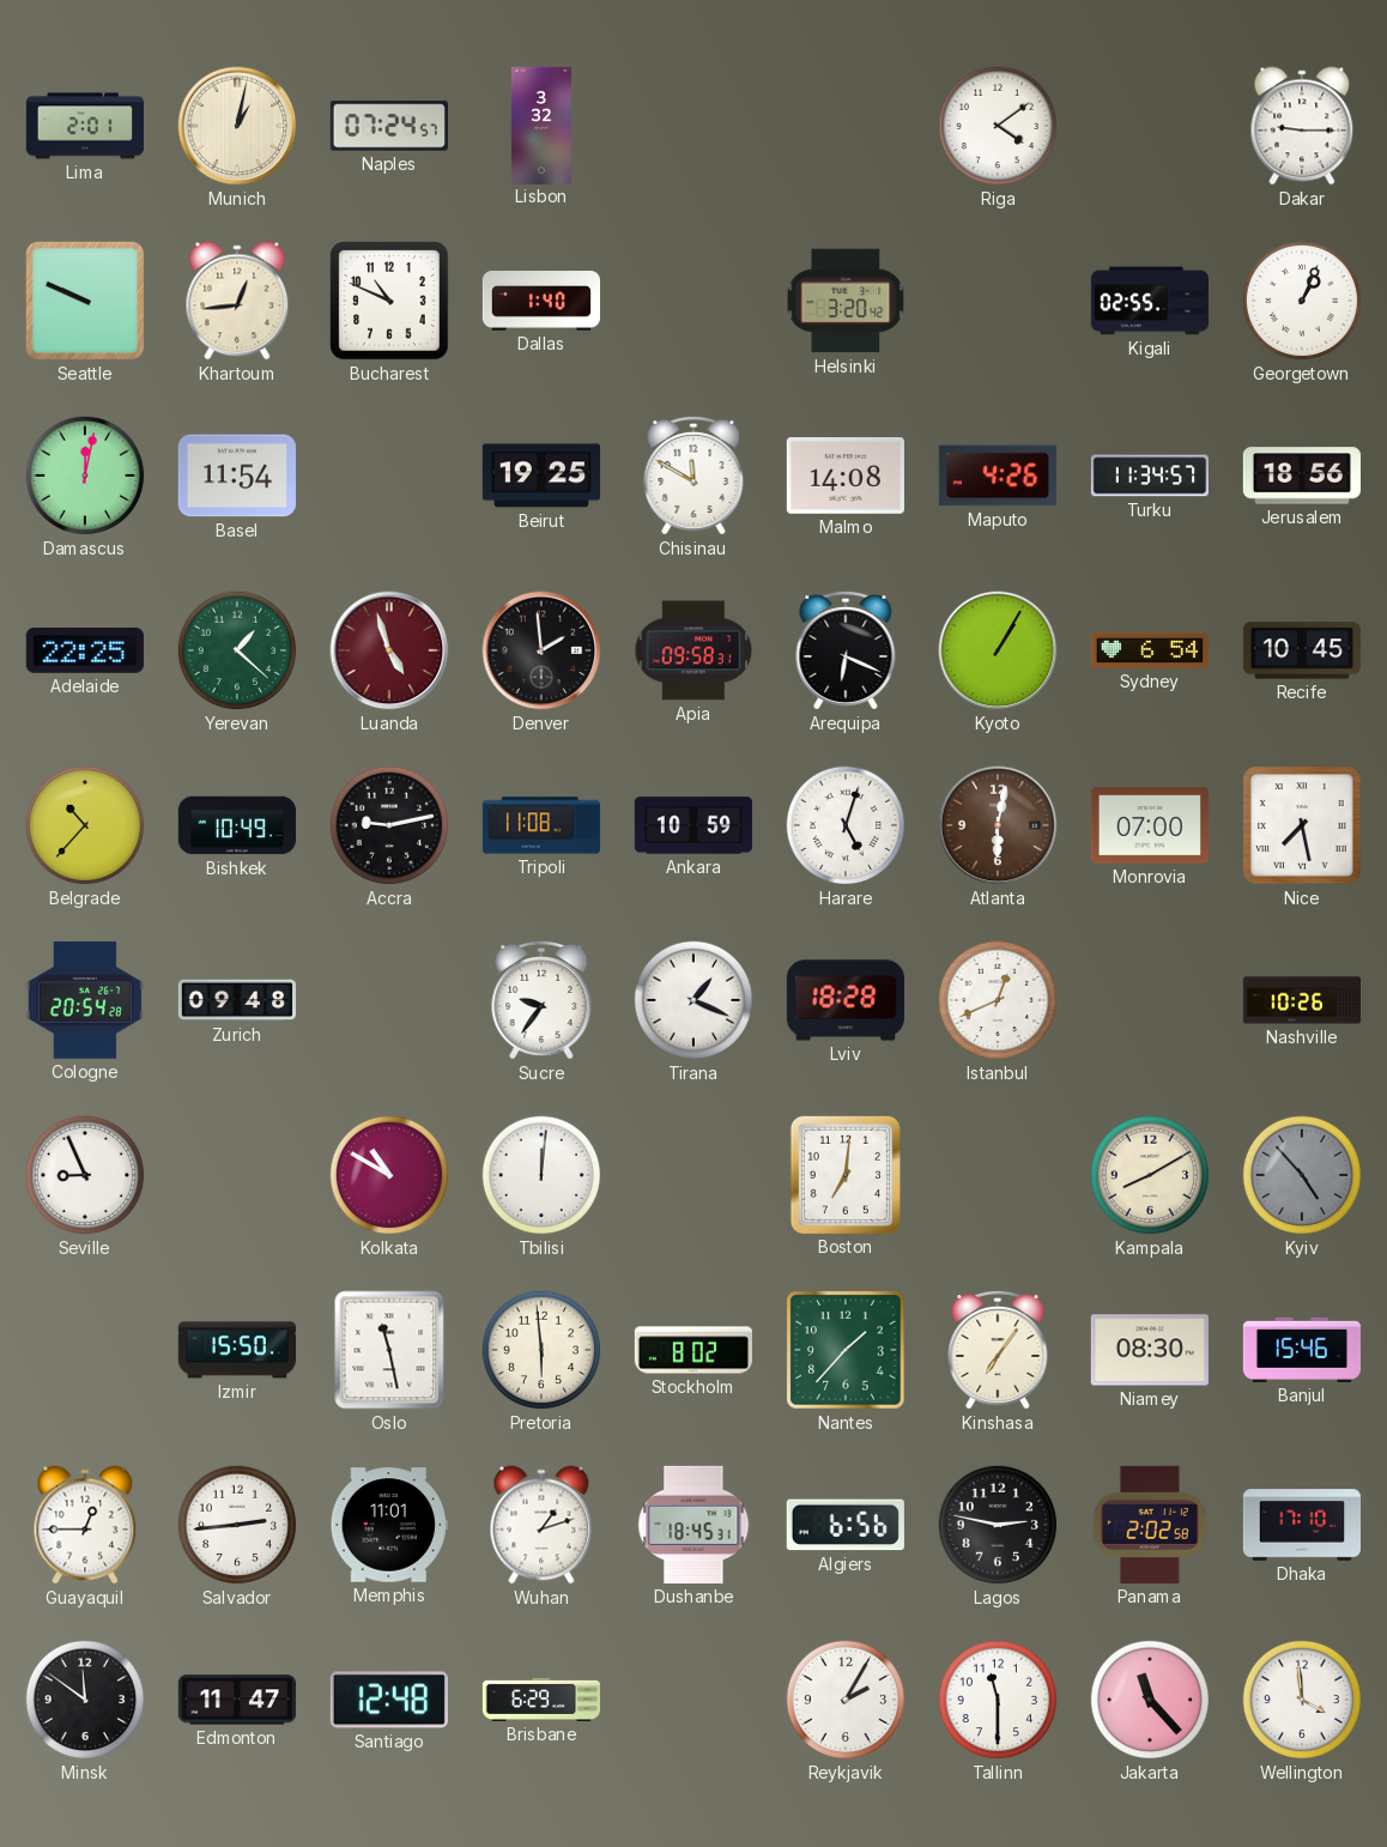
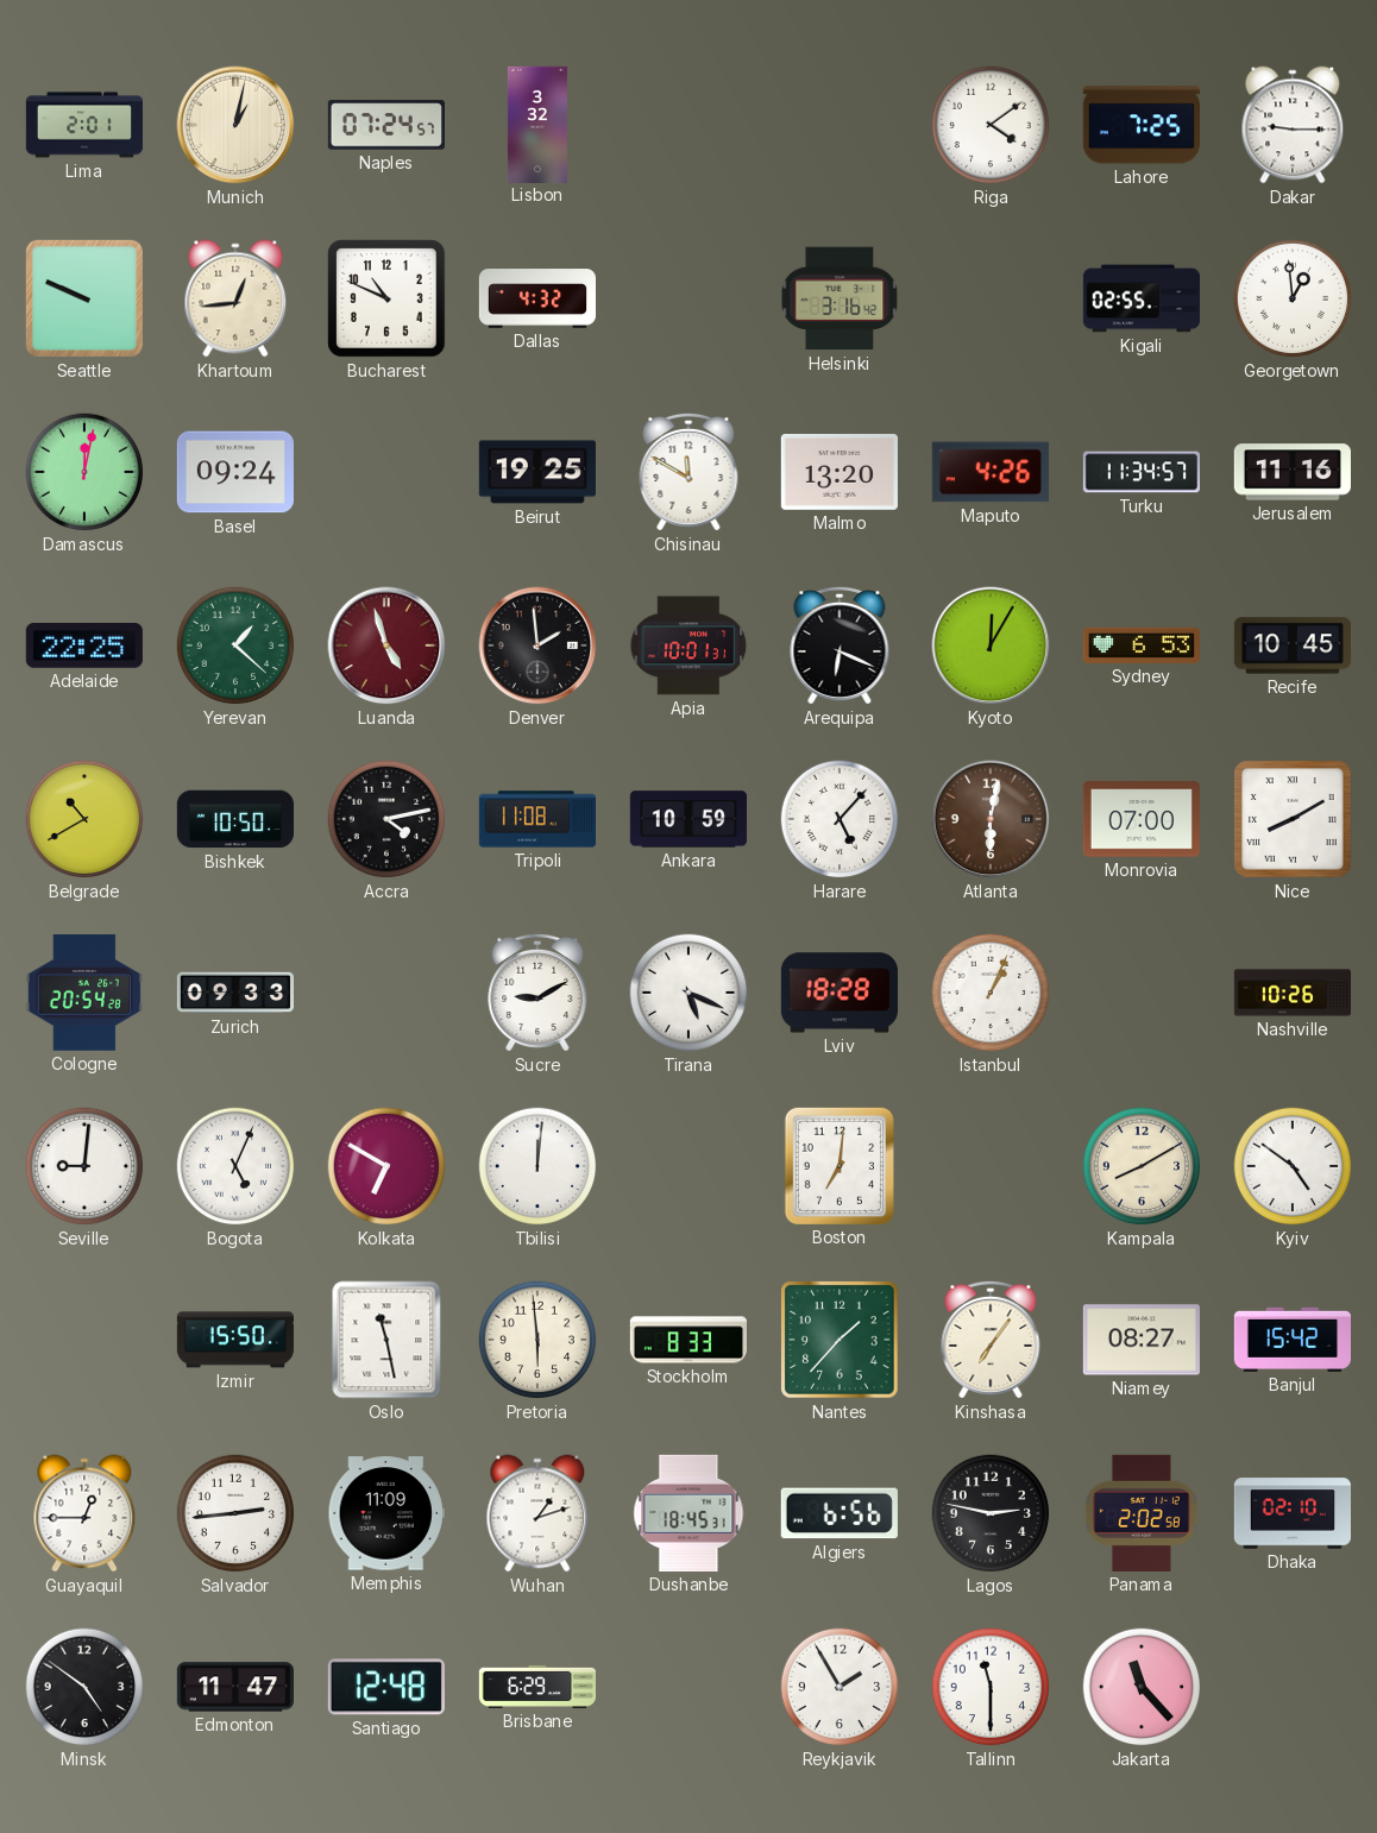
Lahore: none -> 7:25
Dallas: 1:40 -> 4:32
Helsinki: 3:20 -> 3:16
Georgetown: 1:04 -> 12:59
Basel: 11:54 -> 09:24
Malmo: 14:08 -> 13:20
Jerusalem: 18:56 -> 11:16
Apia: 09:58 -> 10:01
Kyoto: 1:05 -> 12:05
Sydney: 6:54 -> 6:53
Belgrade: 10:37 -> 10:40
Bishkek: 10:49 -> 10:50
Accra: 9:13 -> 4:13
Harare: 5:03 -> 5:07
Nice: 7:28 -> 8:10
Zurich: 09:48 -> 09:33
Sucre: 9:36 -> 9:10
Tirana: 1:19 -> 5:19
Istanbul: 12:41 -> 1:04
Seville: 8:56 -> 9:01
Bogota: none -> 5:04
Kolkata: 10:50 -> 6:50
Kyiv: 4:53 -> 4:51
Kyiv dial: grey -> white
Stockholm: 8:02 -> 8:33
Niamey: 08:30 -> 08:27
Banjul: 15:46 -> 15:42
Memphis: 11:01 -> 11:09
Dhaka: 17:10 -> 02:10
Minsk: 11:51 -> 4:51
Reykjavik: 2:05 -> 1:55
Wellington: 3:59 -> none
